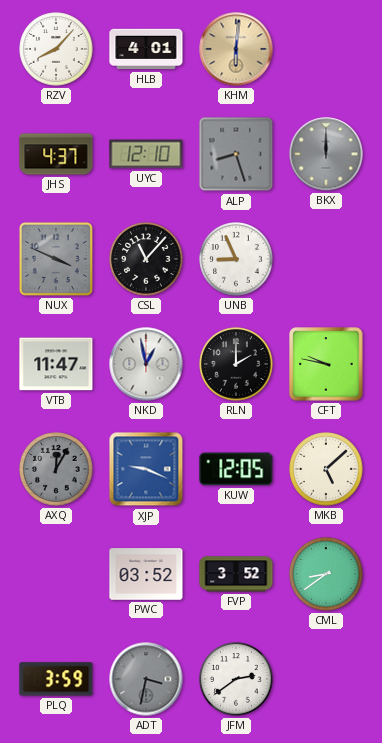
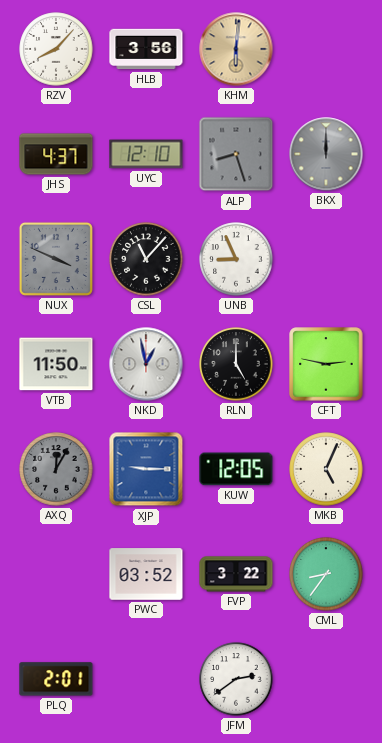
HLB: 4:01 -> 3:56
VTB: 11:47 -> 11:50
RLN: 2:00 -> 5:00
CFT: 9:47 -> 2:47
XJP: 9:19 -> 9:15
MKB: 5:08 -> 5:04
FVP: 3:52 -> 3:22
CML: 8:39 -> 8:36
PLQ: 3:59 -> 2:01
ADT: 3:32 -> none
